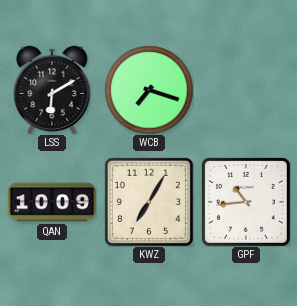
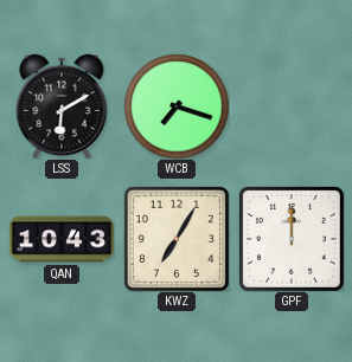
QAN: 10:09 -> 10:43
GPF: 10:44 -> 12:00
